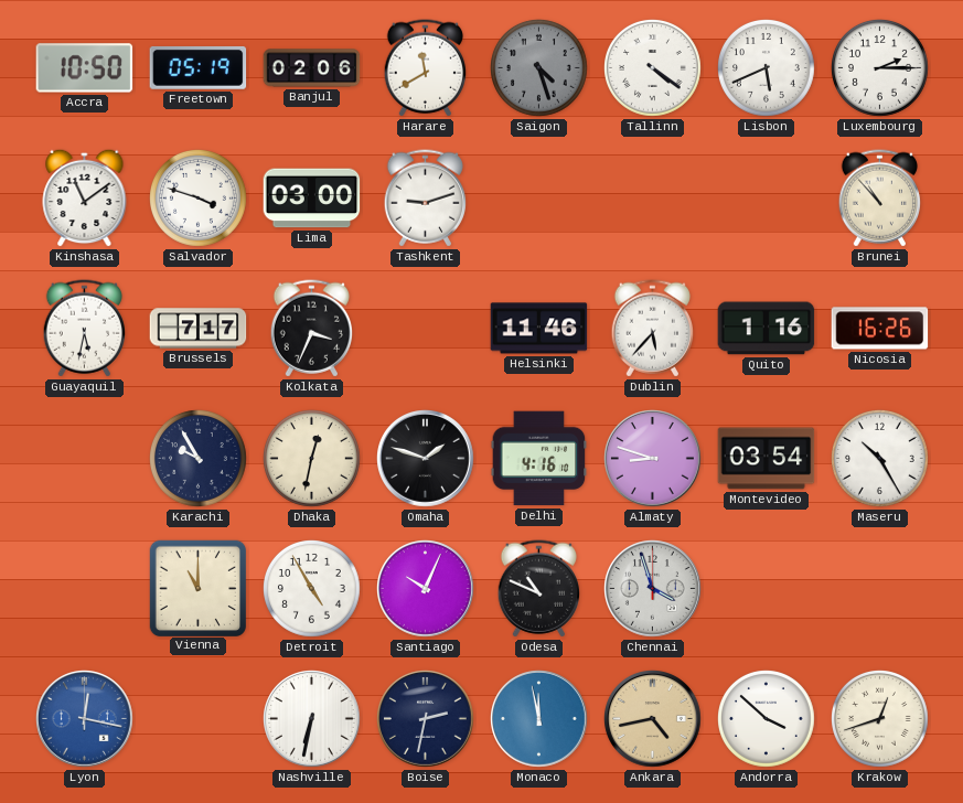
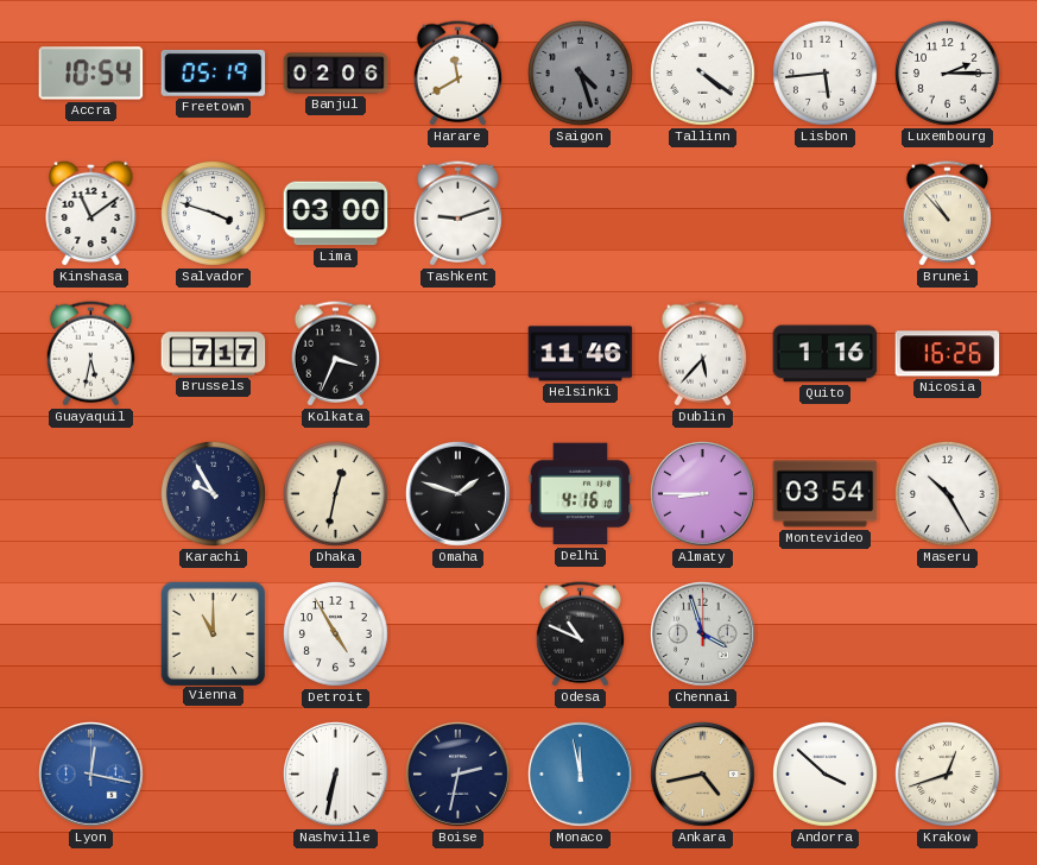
Accra: 10:50 -> 10:54
Lisbon: 5:41 -> 5:44
Almaty: 8:48 -> 8:45
Santiago: 10:04 -> none
